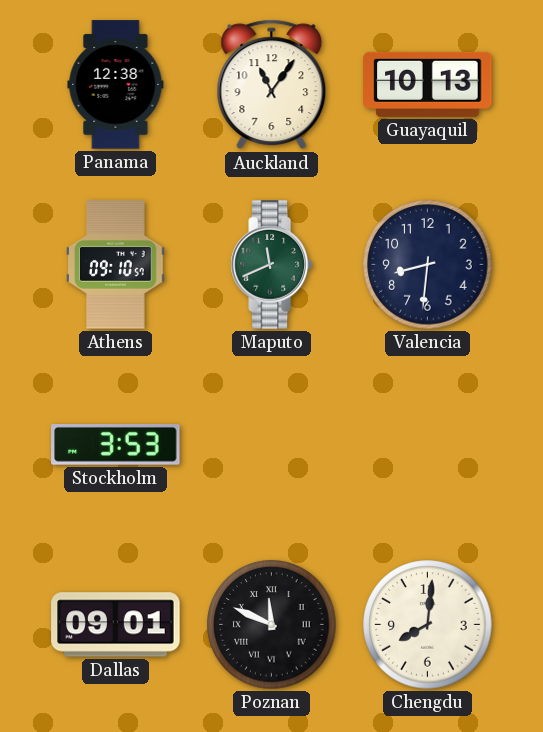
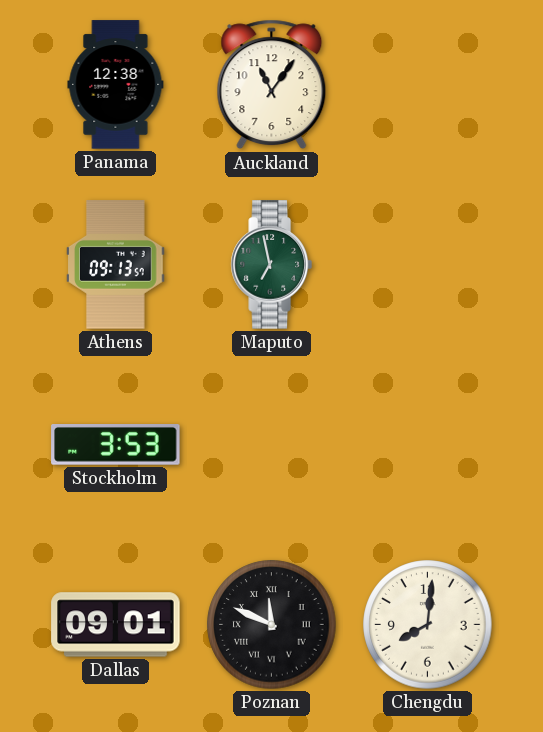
Guayaquil: 10:13 -> none
Athens: 09:10 -> 09:13
Maputo: 11:41 -> 6:58
Valencia: 8:31 -> none
